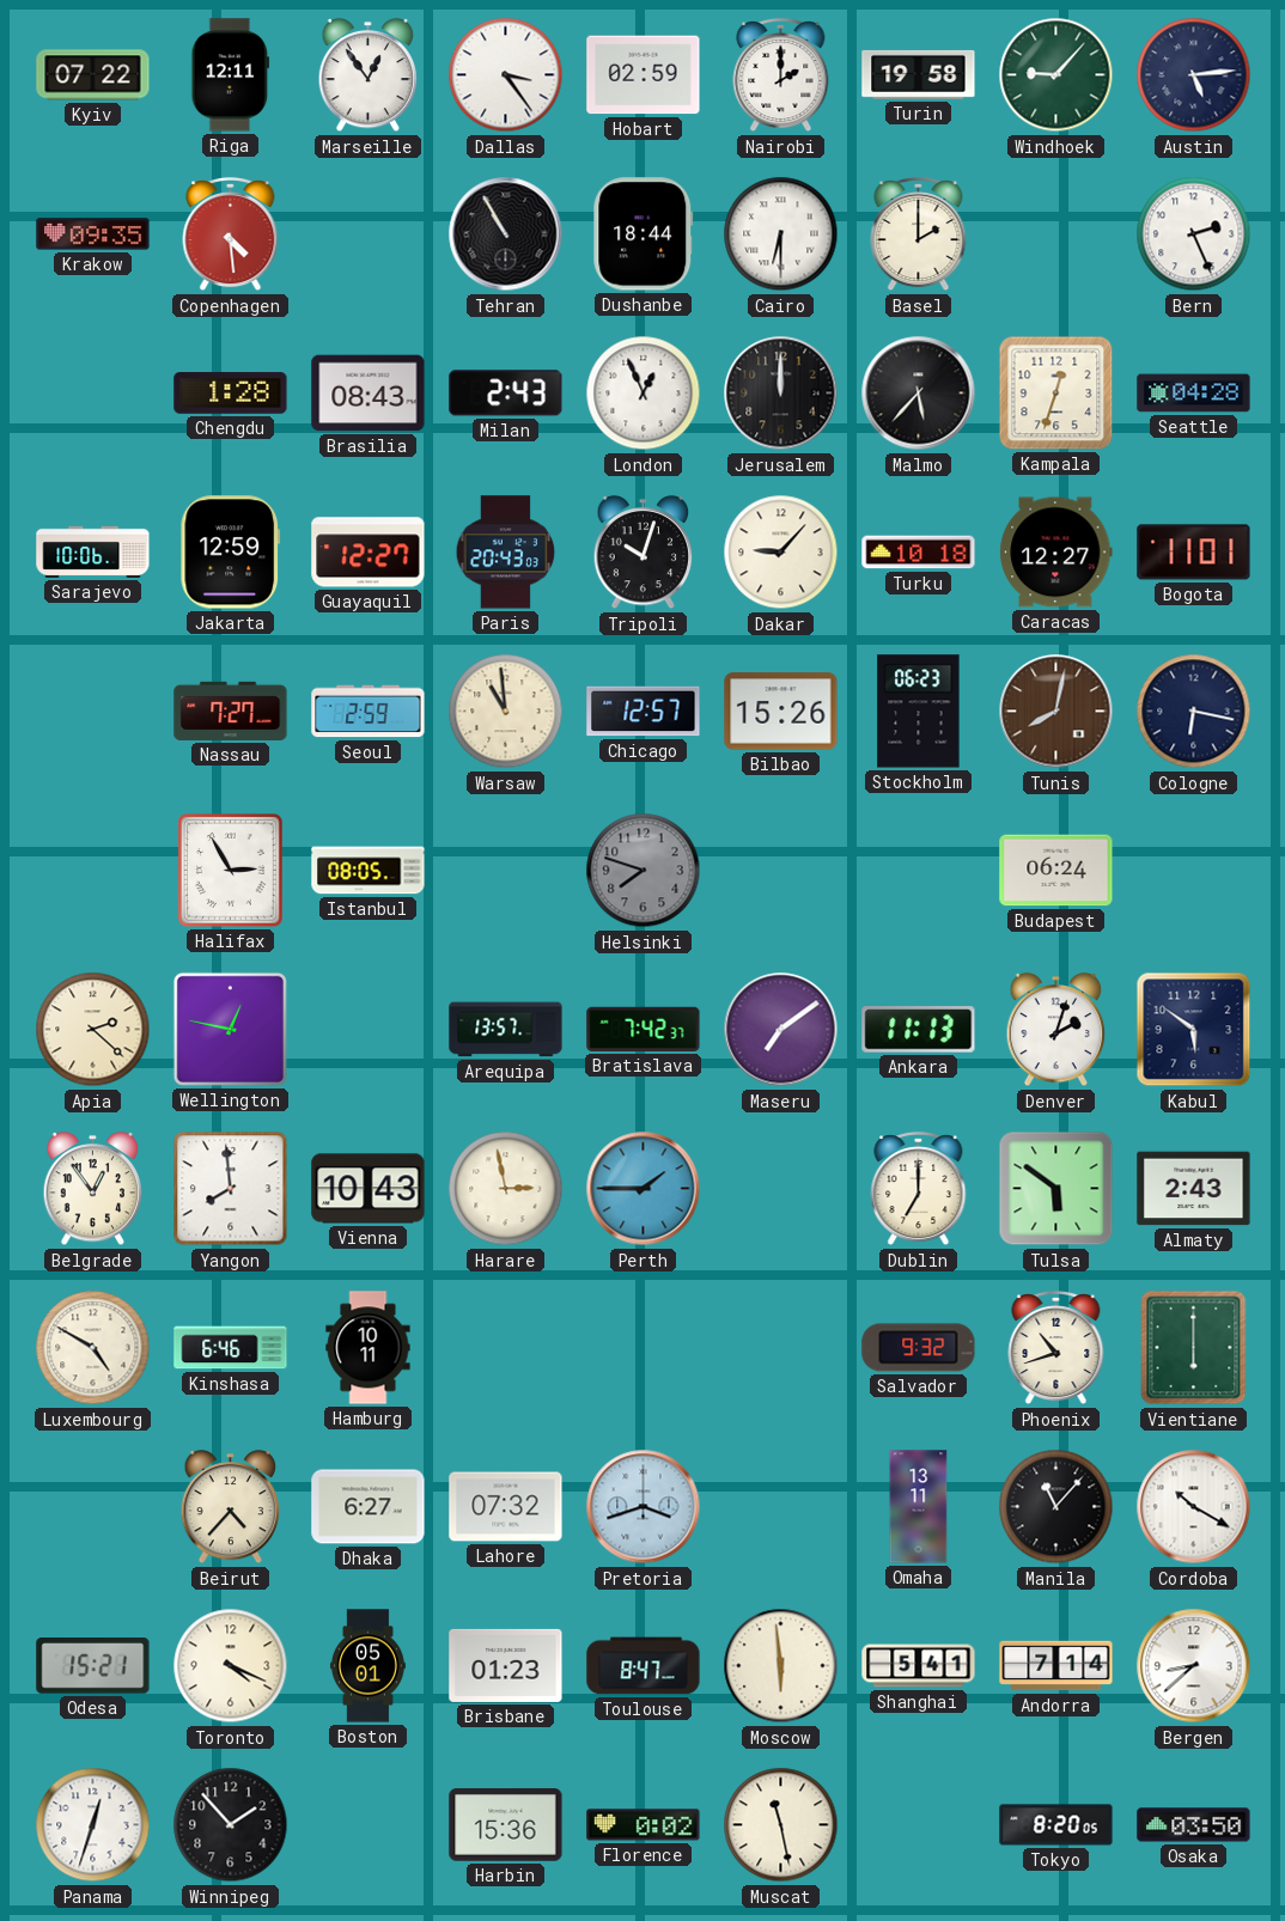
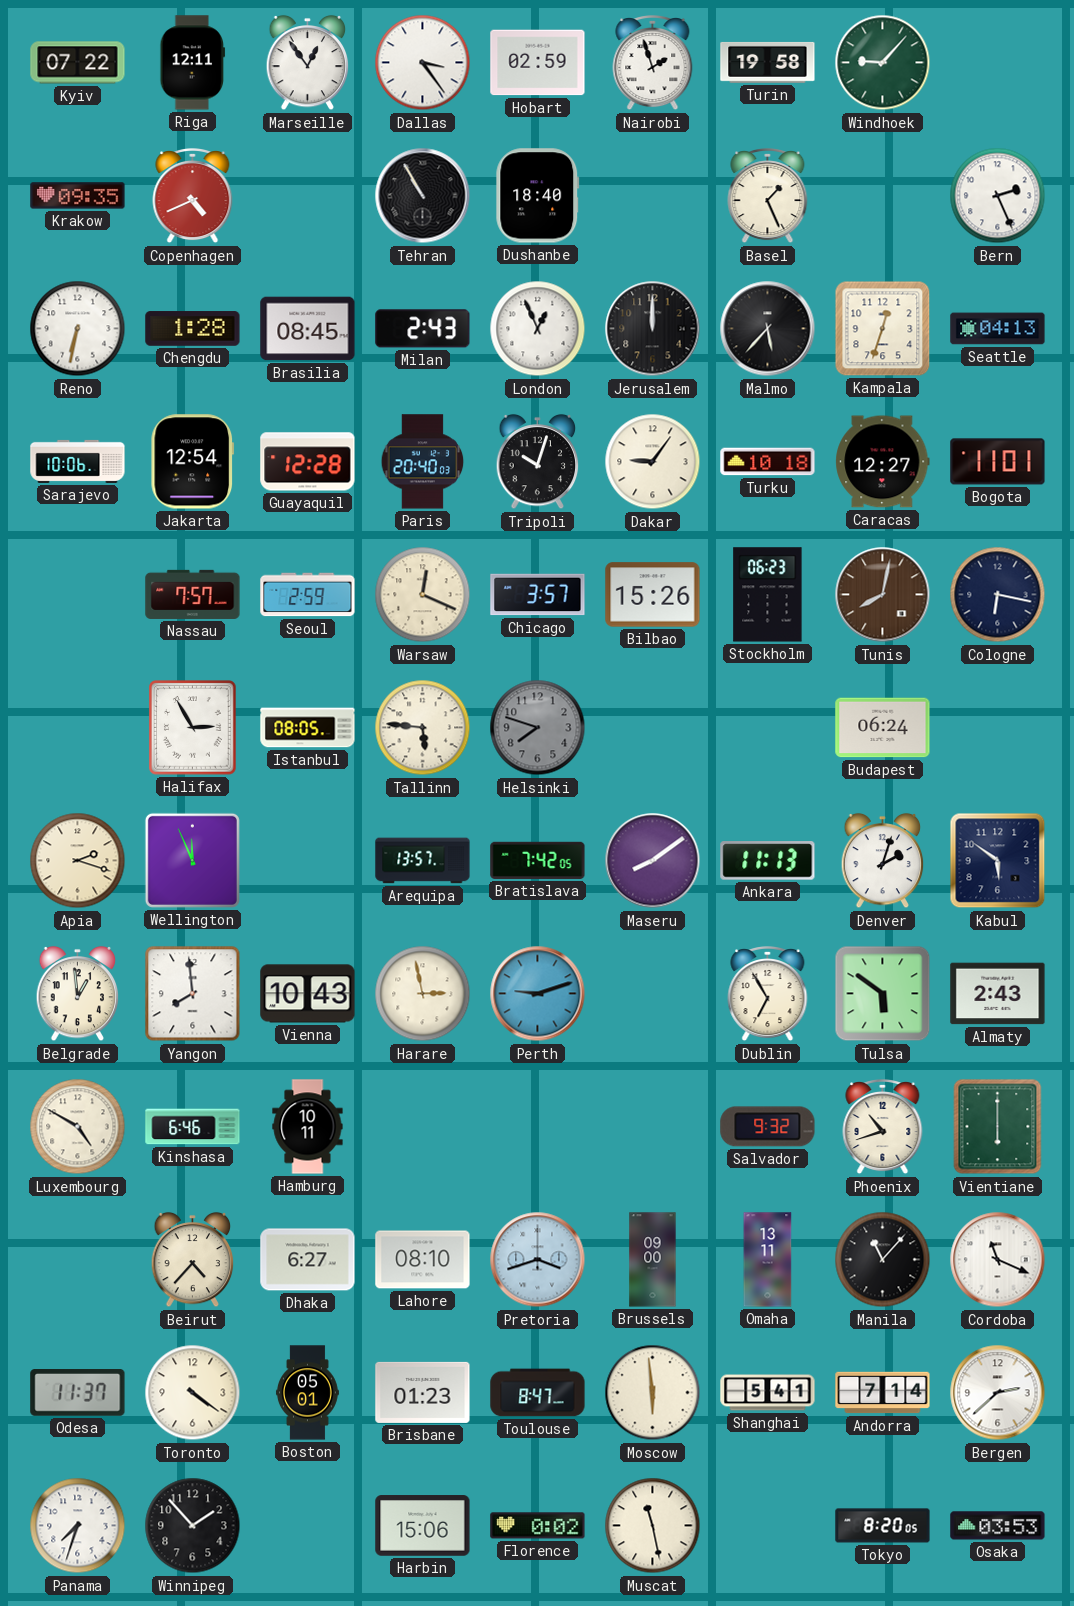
Nairobi: 2:00 -> 1:57
Austin: 5:14 -> none
Copenhagen: 4:29 -> 4:41
Dushanbe: 18:44 -> 18:40
Cairo: 6:30 -> none
Basel: 2:00 -> 1:26
Reno: none -> 6:32
Brasilia: 08:43 -> 08:45
Seattle: 04:28 -> 04:13
Jakarta: 12:59 -> 12:54
Guayaquil: 12:27 -> 12:28
Paris: 20:43 -> 20:40
Dakar: 9:07 -> 9:06
Nassau: 7:27 -> 7:57
Warsaw: 10:59 -> 12:19
Chicago: 12:57 -> 3:57
Tallinn: none -> 5:46
Apia: 2:22 -> 2:18
Wellington: 12:47 -> 11:56
Bratislava: 7:42:37 -> 7:42:05
Maseru: 7:09 -> 8:09
Belgrade: 12:54 -> 12:59
Perth: 1:45 -> 9:12
Dublin: 7:00 -> 6:55
Lahore: 07:32 -> 08:10
Brussels: none -> 09:00
Cordoba: 10:20 -> 11:19
Odesa: 15:21 -> 11:37
Toronto: 4:19 -> 4:21
Bergen: 8:38 -> 2:38
Panama: 12:33 -> 7:33
Harbin: 15:36 -> 15:06
Osaka: 03:50 -> 03:53
